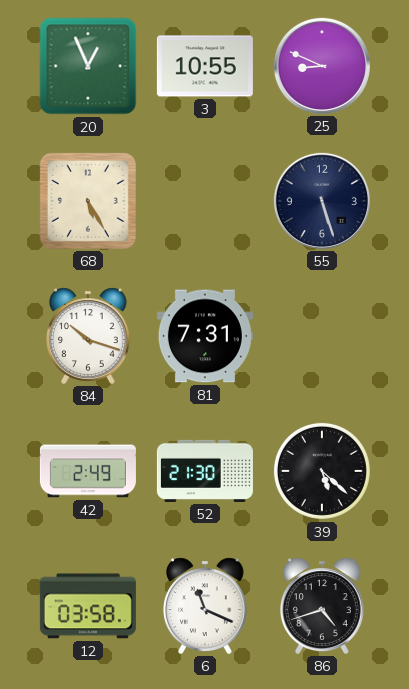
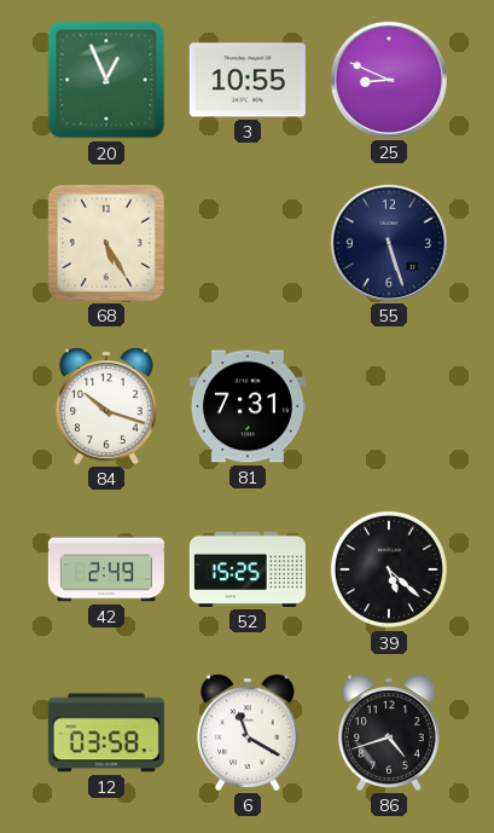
52: 21:30 -> 15:25
6: 11:19 -> 11:20
